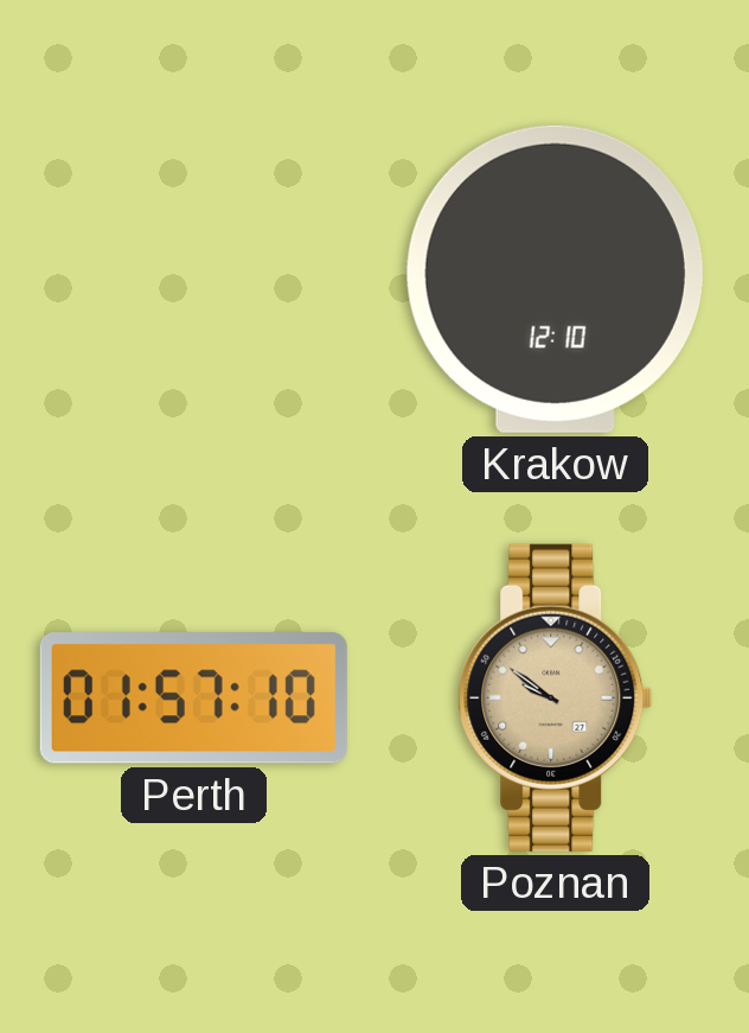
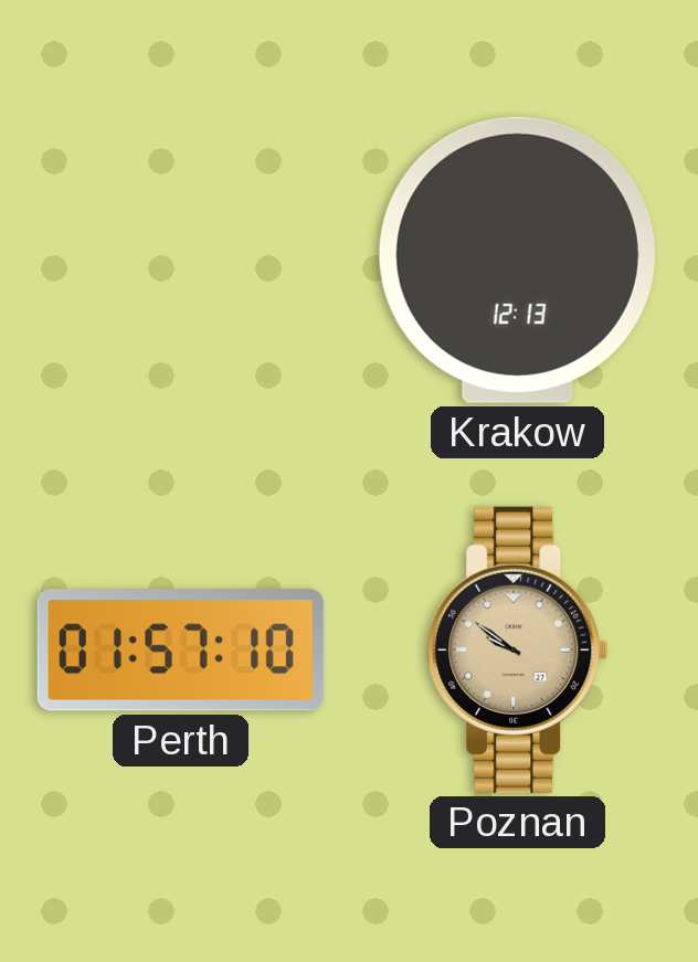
Krakow: 12:10 -> 12:13
